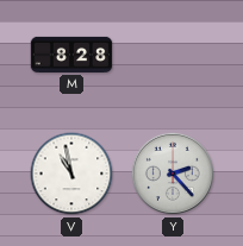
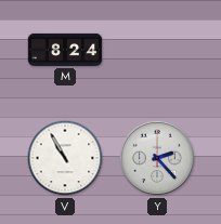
M: 8:28 -> 8:24
V: 10:58 -> 10:55
